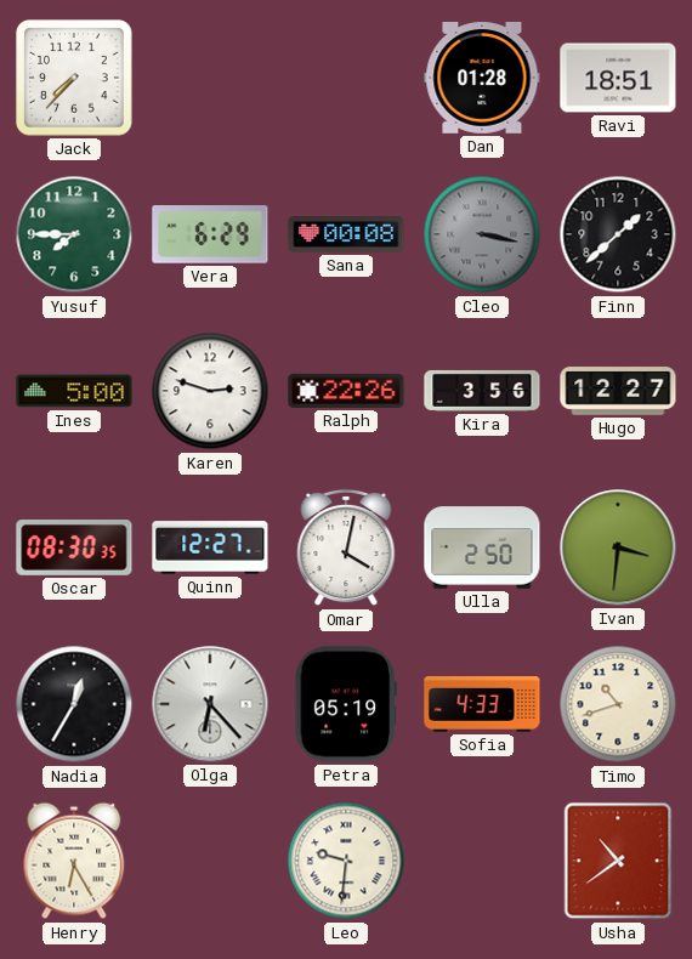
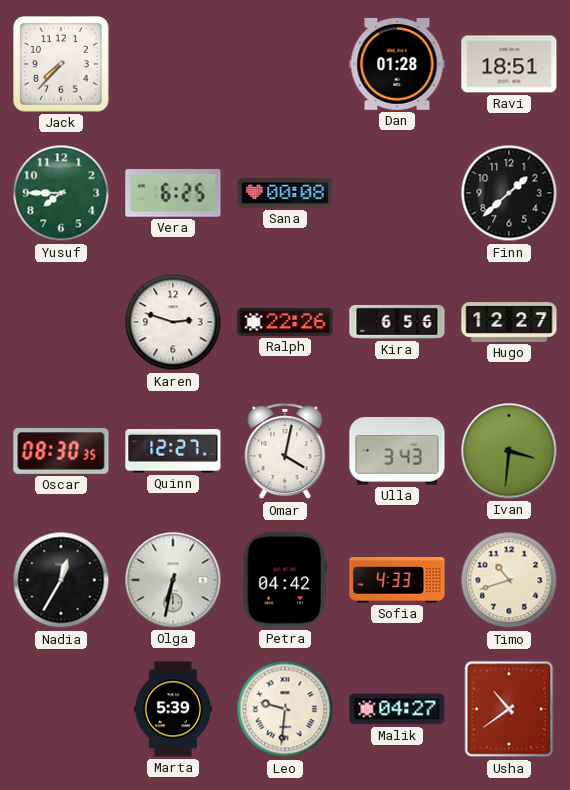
Vera: 6:29 -> 6:25
Cleo: 3:17 -> none
Ines: 5:00 -> none
Kira: 3:56 -> 6:56
Ulla: 2:50 -> 3:43
Olga: 6:23 -> 6:32
Petra: 05:19 -> 04:42
Henry: 6:25 -> none
Marta: none -> 5:39
Malik: none -> 04:27
